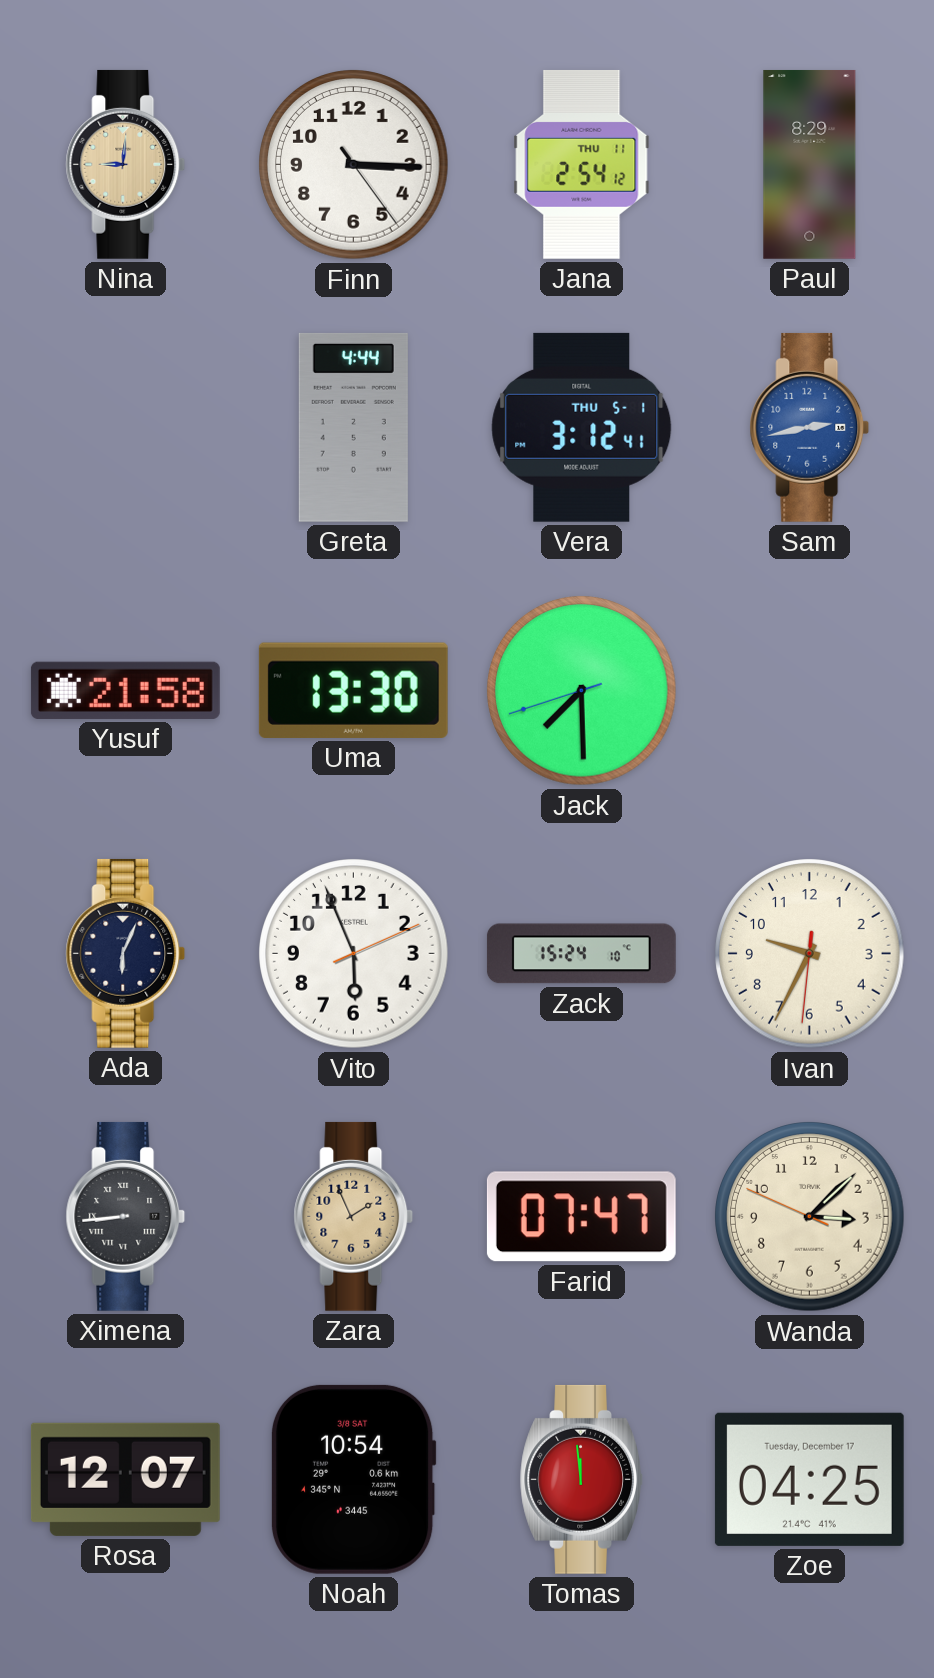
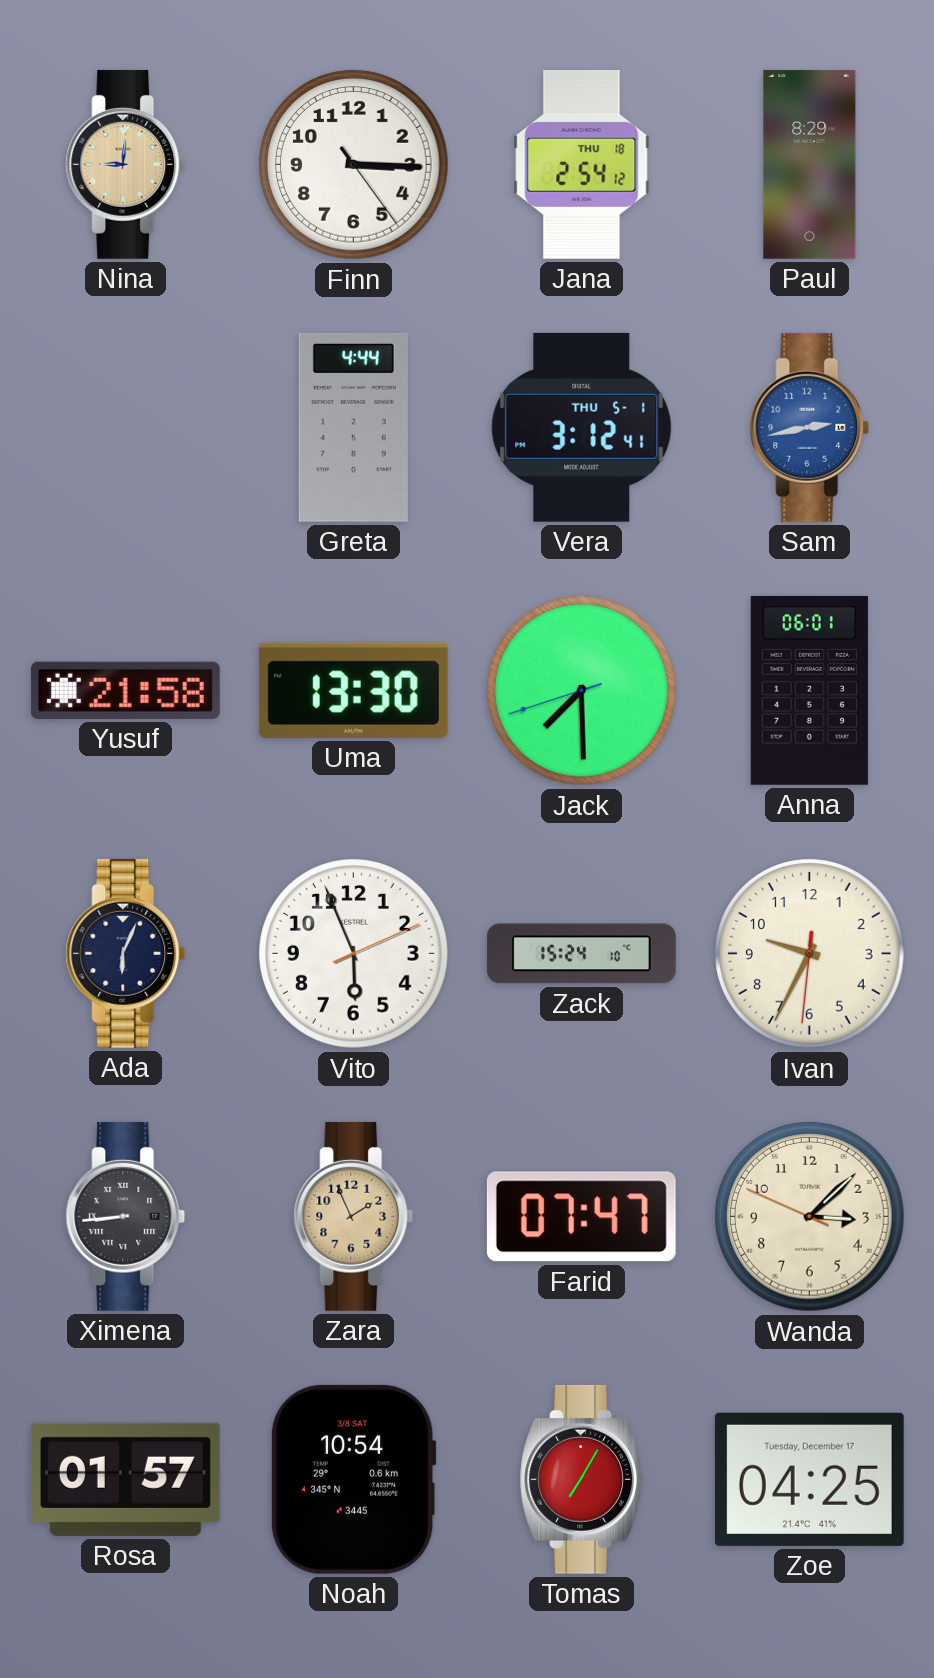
Jana date: THU 11 -> THU 18
Anna: none -> 06:01
Rosa: 12:07 -> 01:57
Tomas: 11:59 -> 7:05
